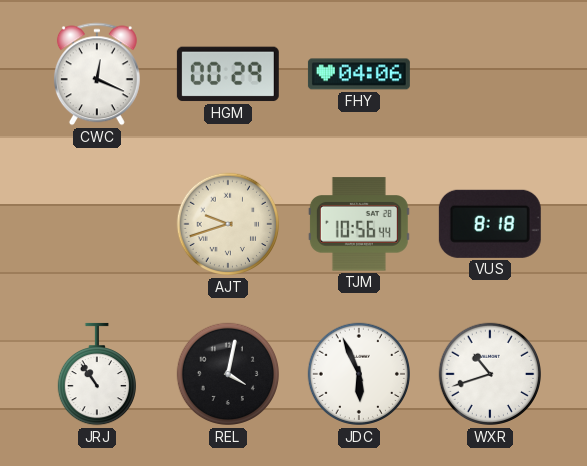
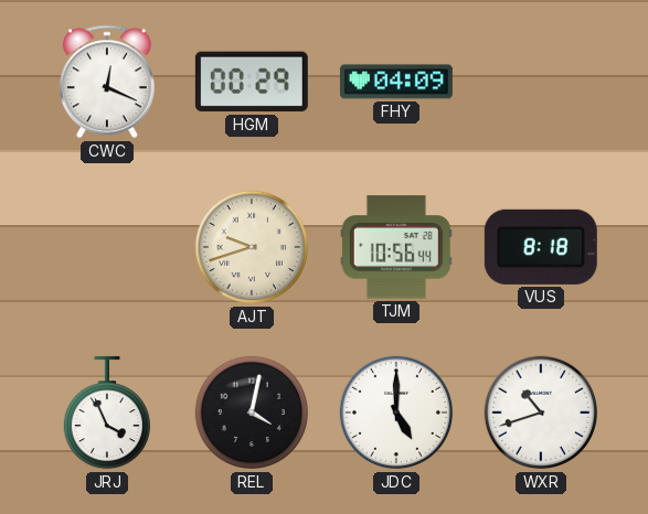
FHY: 04:06 -> 04:09
JRJ: 10:54 -> 3:56
JDC: 5:56 -> 5:00
